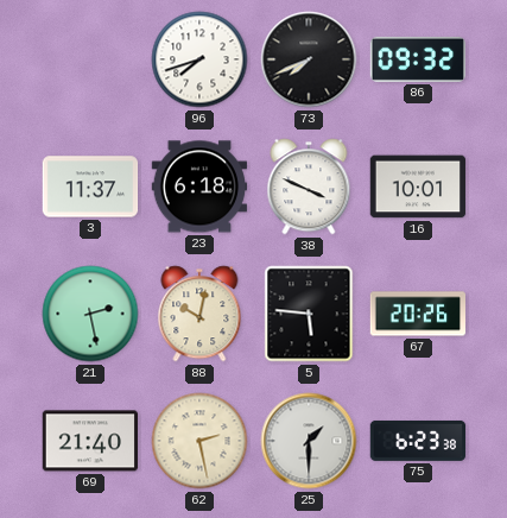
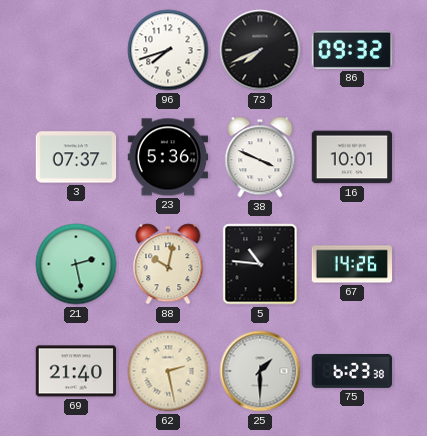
3: 11:37 -> 07:37
23: 6:18 -> 5:36
5: 5:46 -> 10:46
67: 20:26 -> 14:26
